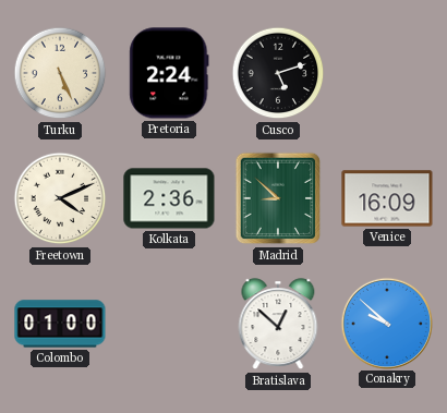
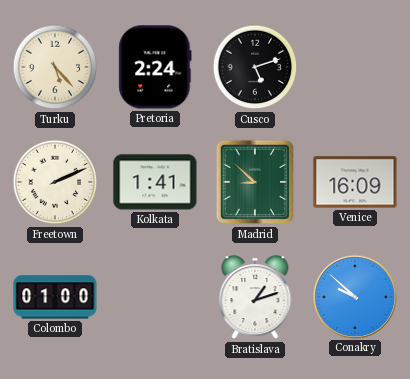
Turku: 5:26 -> 5:23
Freetown: 4:11 -> 2:11
Kolkata: 2:36 -> 1:41
Bratislava: 12:52 -> 1:12
